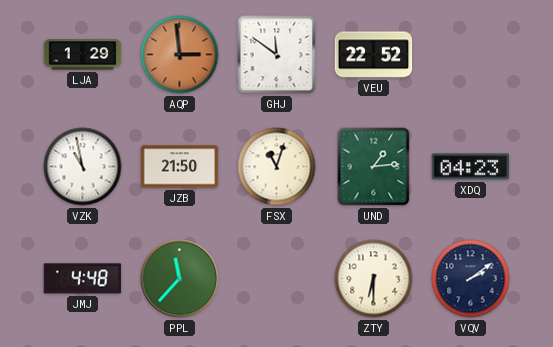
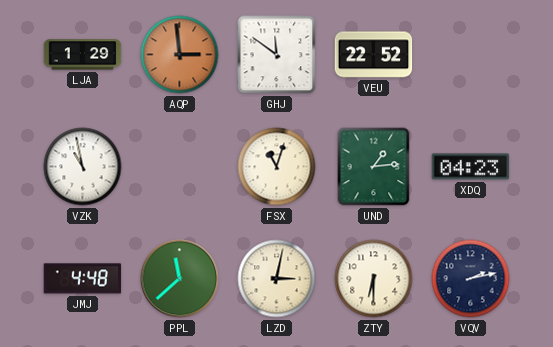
JZB: 21:50 -> none
PPL: 11:37 -> 11:38
LZD: none -> 3:02
VQV: 2:09 -> 2:13
